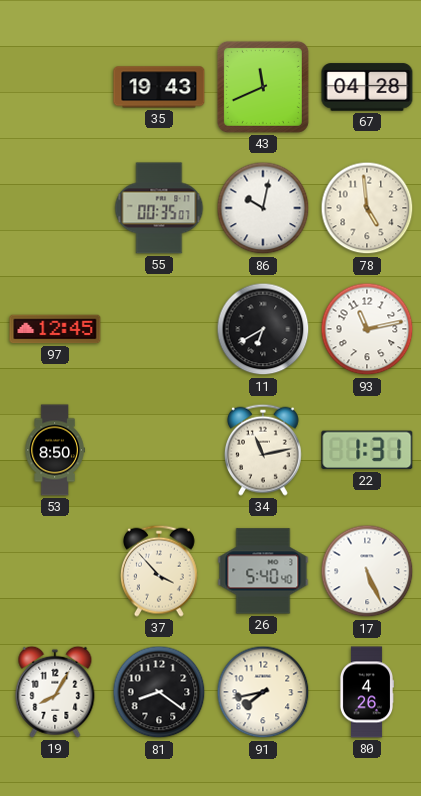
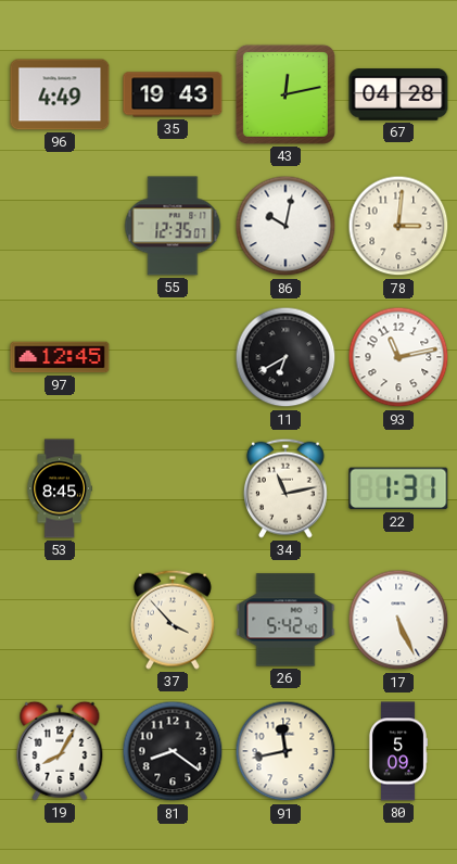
96: none -> 4:49
43: 11:41 -> 12:13
55: 00:35 -> 12:35
78: 4:59 -> 3:01
53: 8:50 -> 8:45
26: 5:40 -> 5:42
91: 7:43 -> 11:43
80: 4:26 -> 5:09
